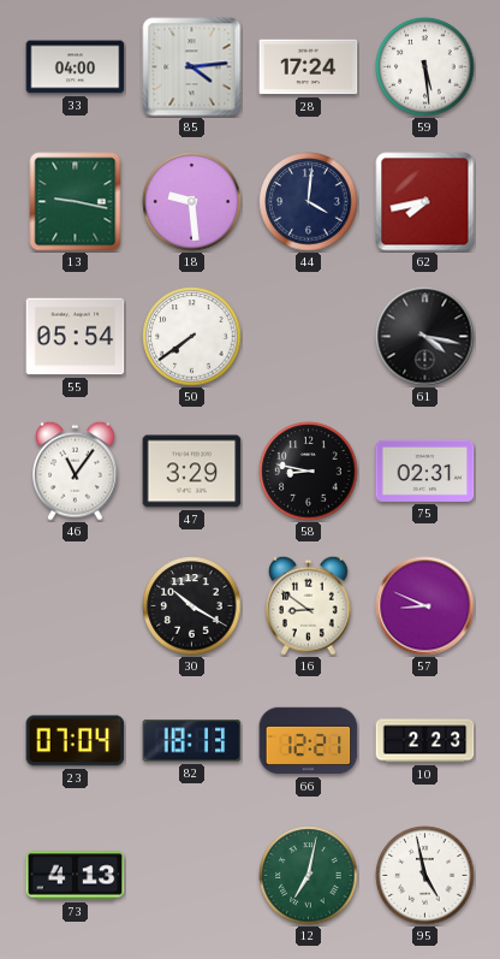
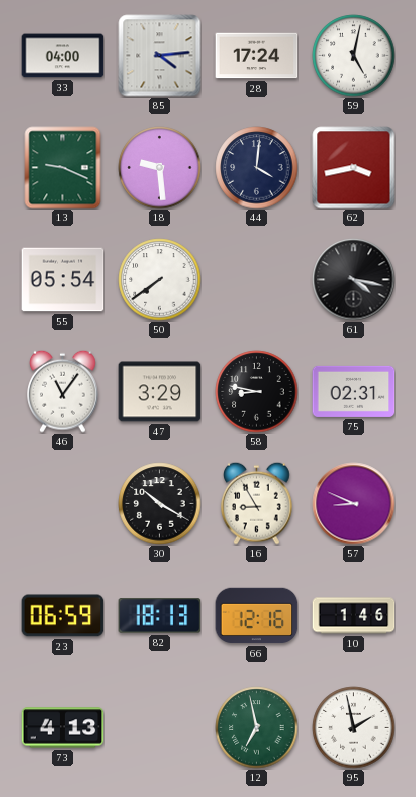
59: 5:29 -> 5:02
13: 9:17 -> 9:19
62: 7:43 -> 3:43
16: 8:51 -> 8:55
23: 07:04 -> 06:59
66: 12:21 -> 12:16
10: 2:23 -> 1:46
12: 7:02 -> 6:58
95: 4:58 -> 1:58
